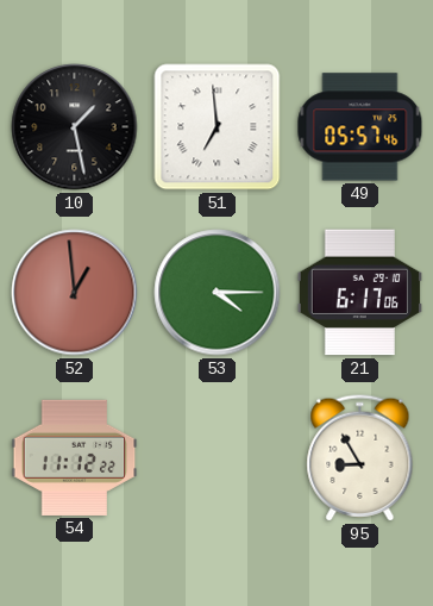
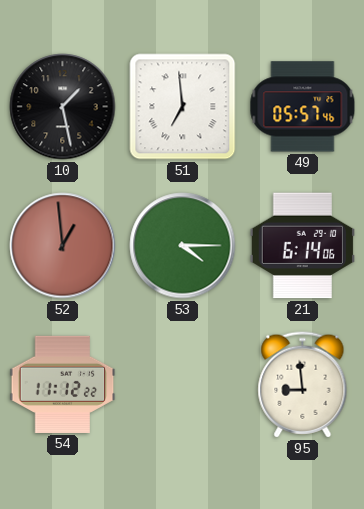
21: 6:17 -> 6:14
95: 8:55 -> 8:59
